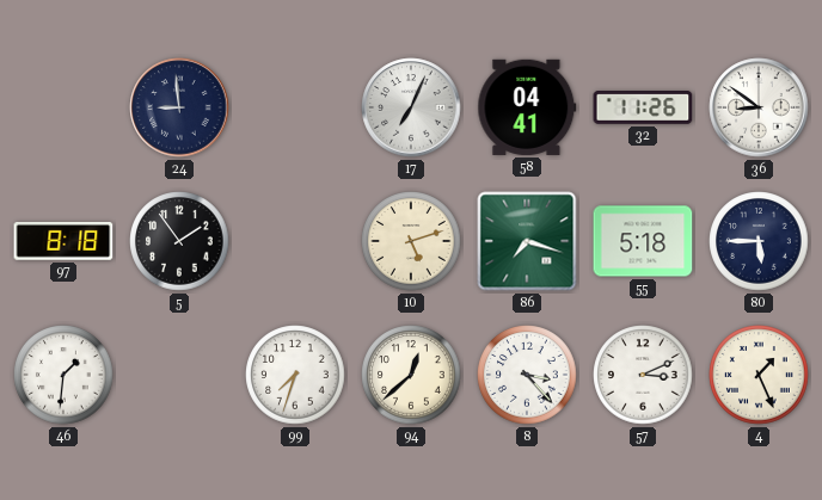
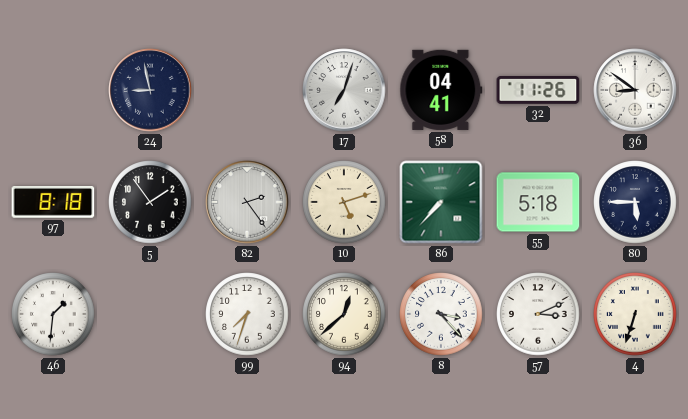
24: 8:59 -> 8:58
17: 7:04 -> 7:03
82: none -> 2:24
86: 7:18 -> 7:37
4: 1:26 -> 6:33
